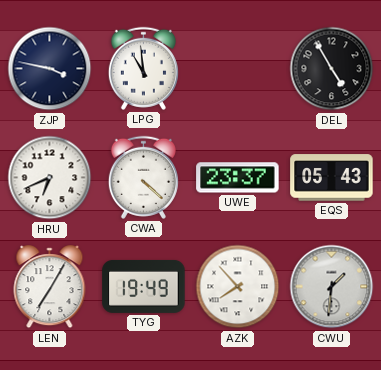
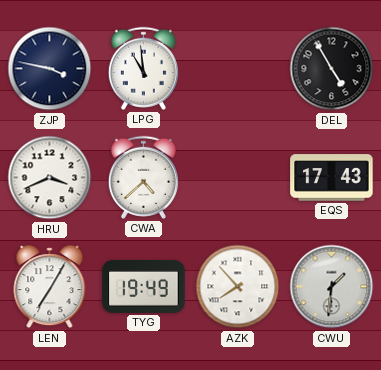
HRU: 6:41 -> 3:41
CWA: 4:22 -> 4:38
UWE: 23:37 -> none
EQS: 05:43 -> 17:43
